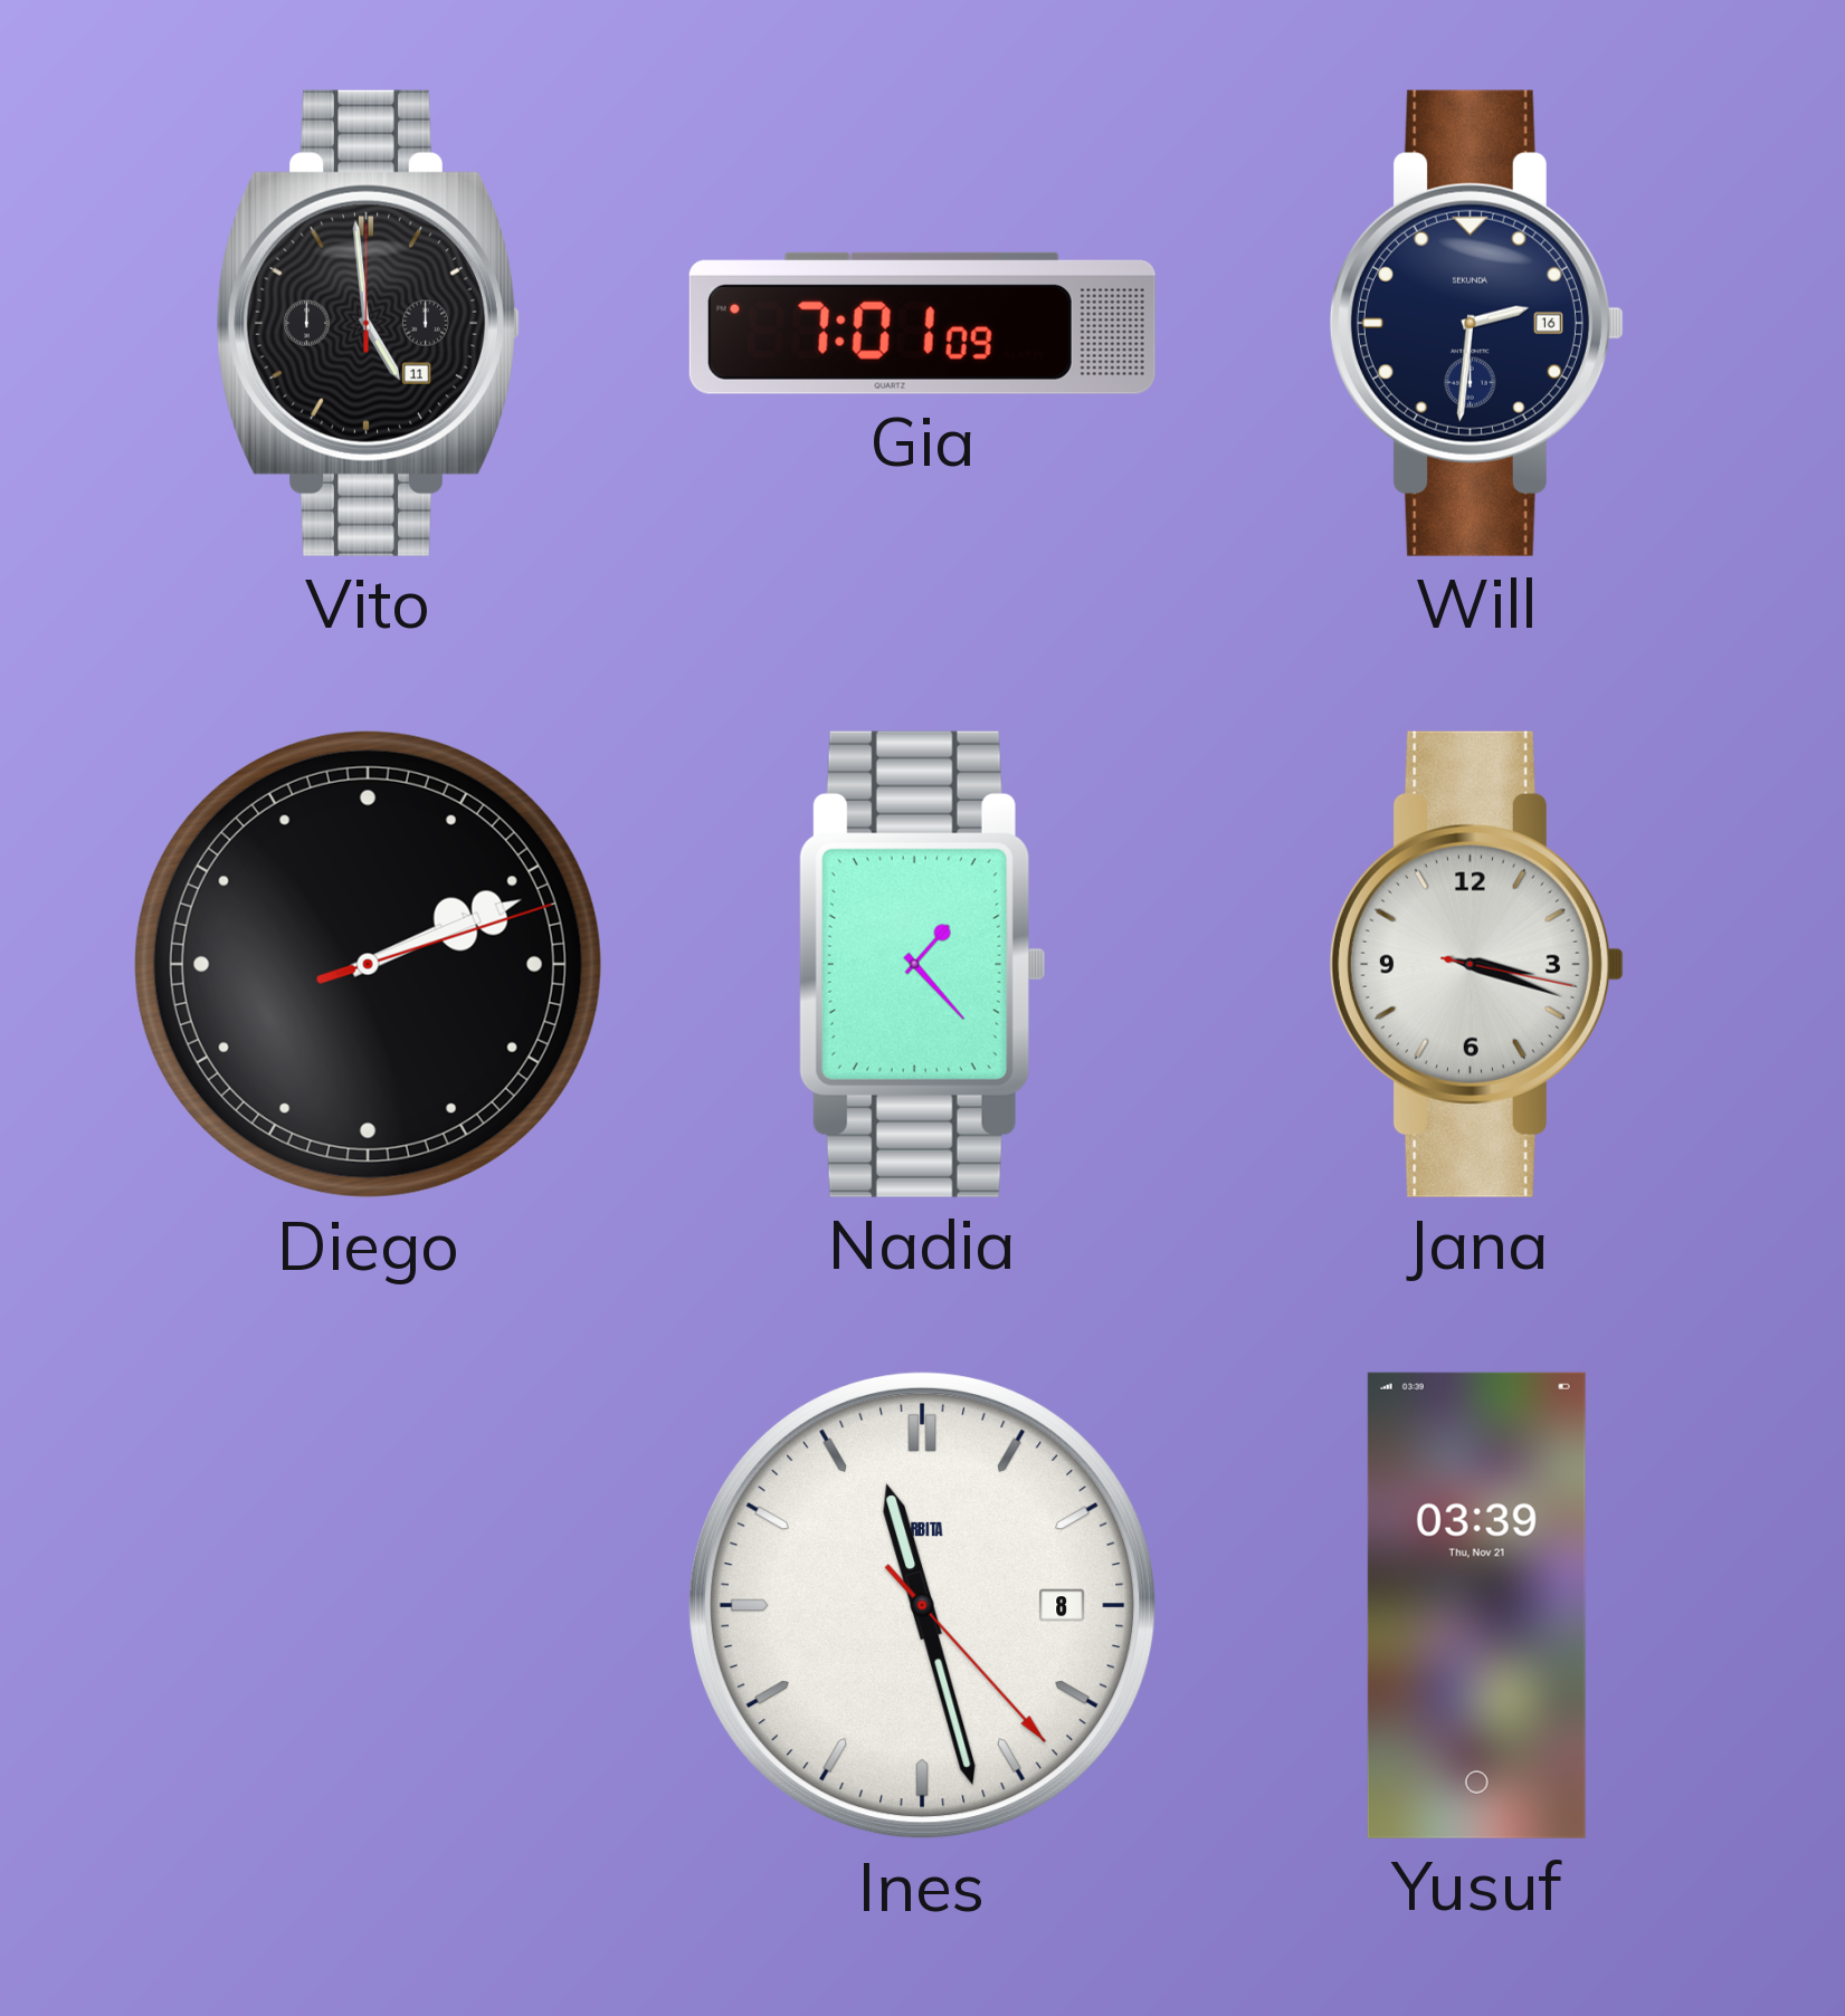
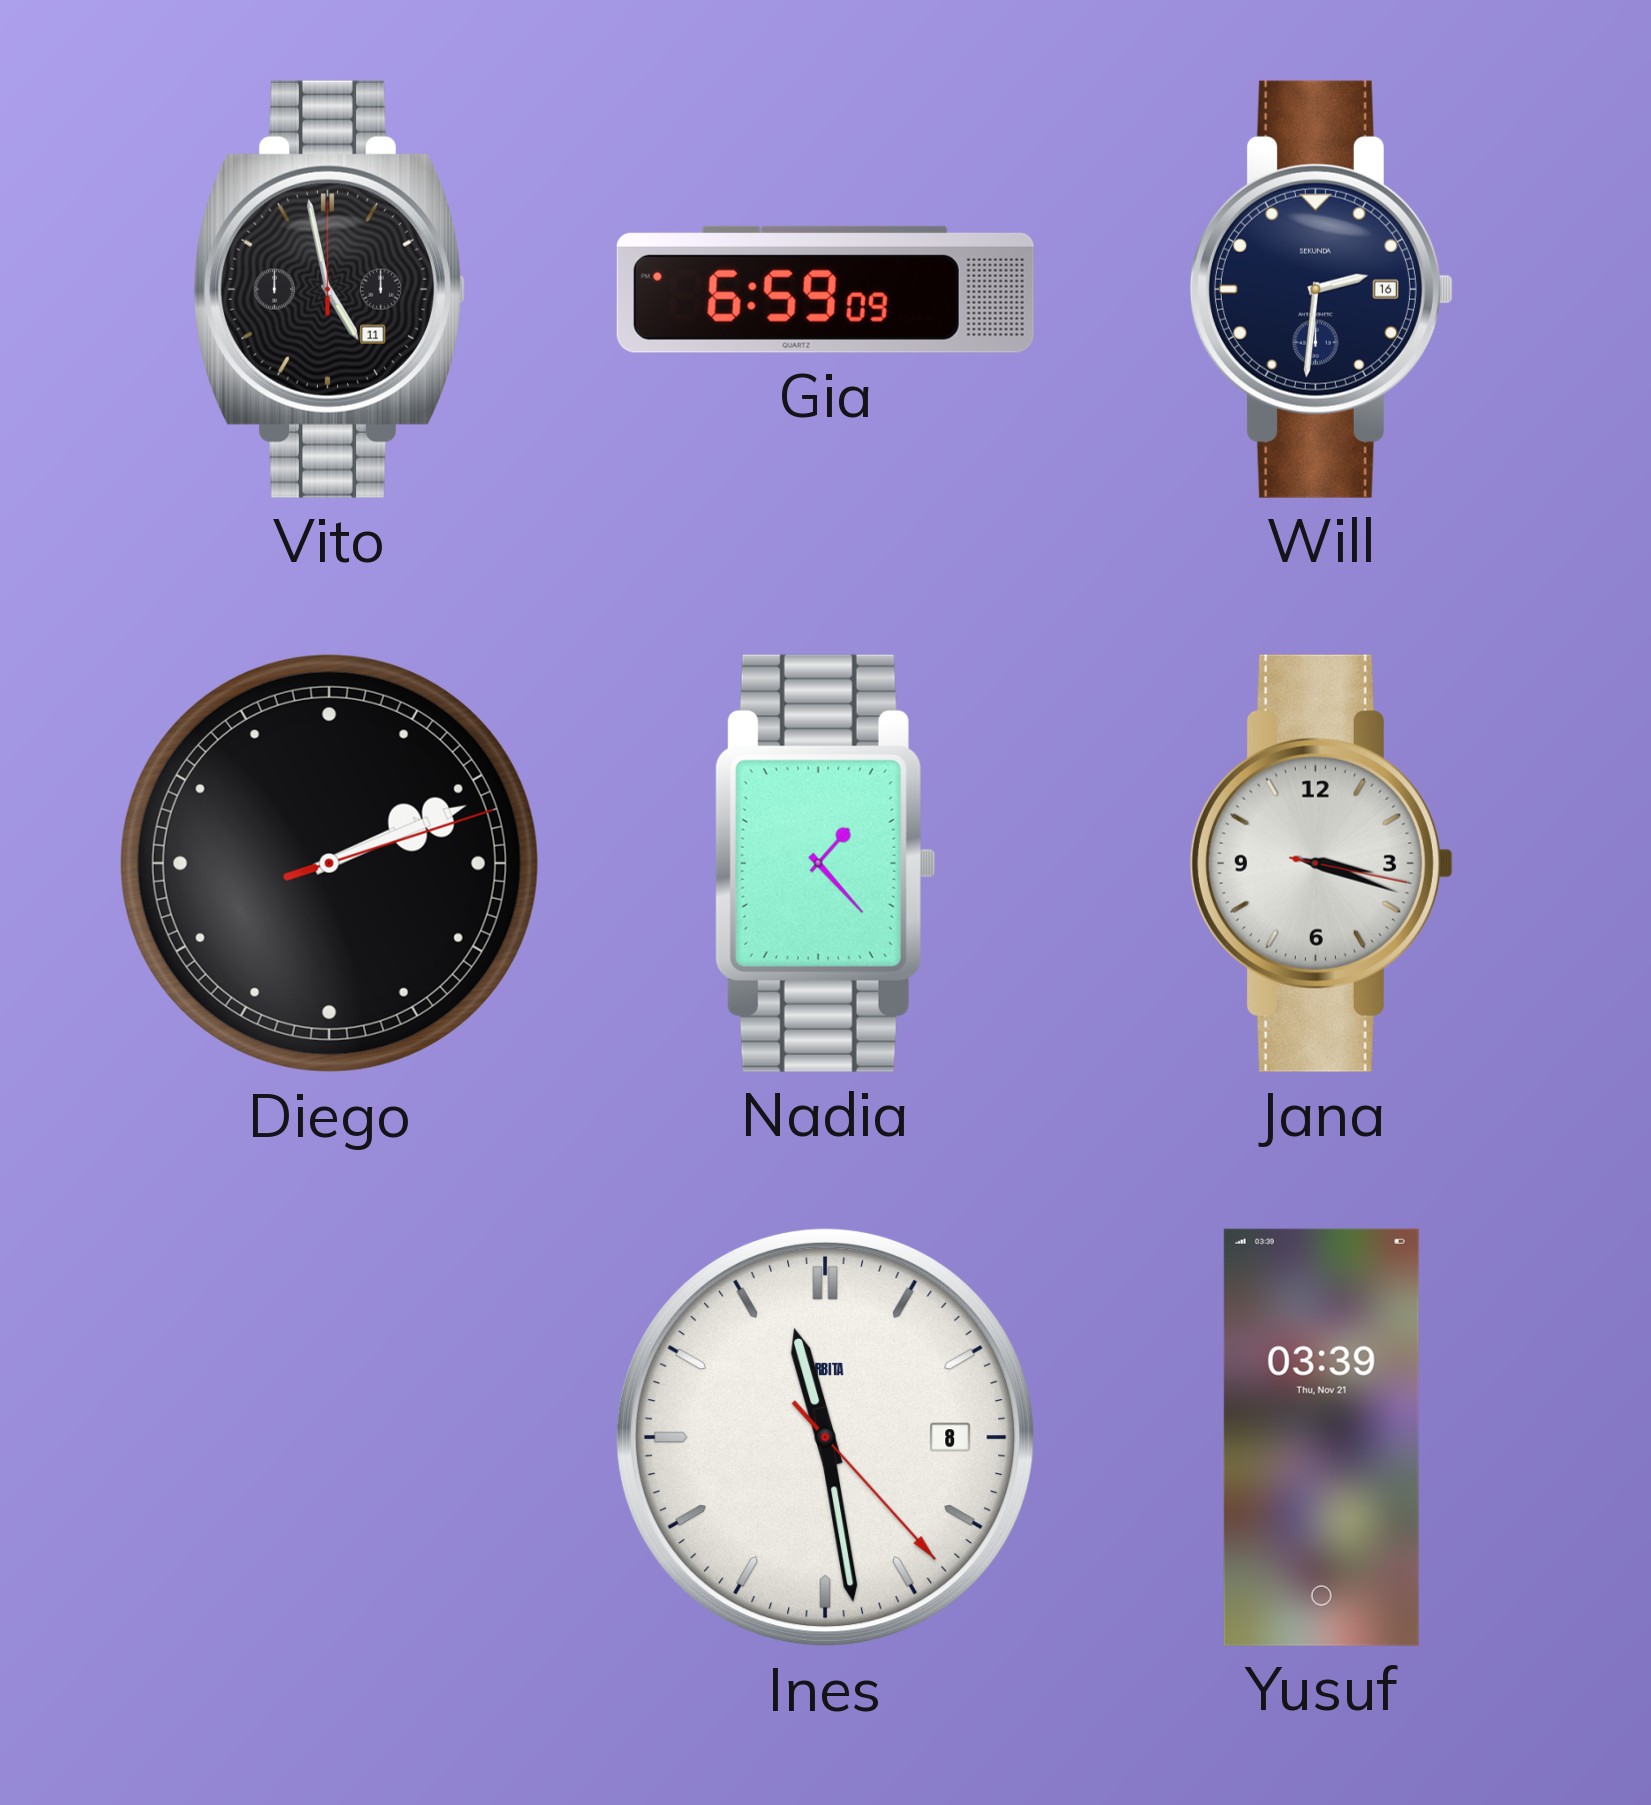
Vito: 4:59 -> 4:58
Gia: 7:01 -> 6:59
Ines: 11:27 -> 11:28
